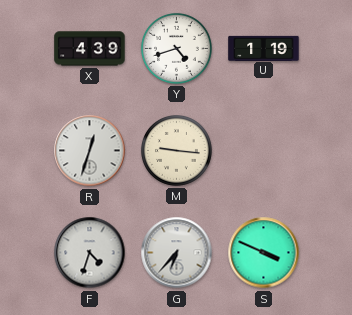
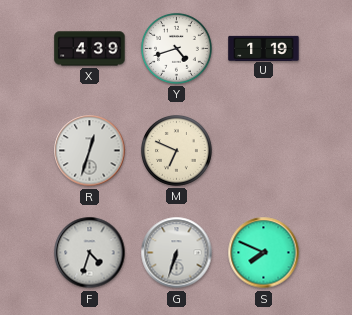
M: 9:16 -> 6:49
G: 6:37 -> 6:33
S: 3:49 -> 7:49
